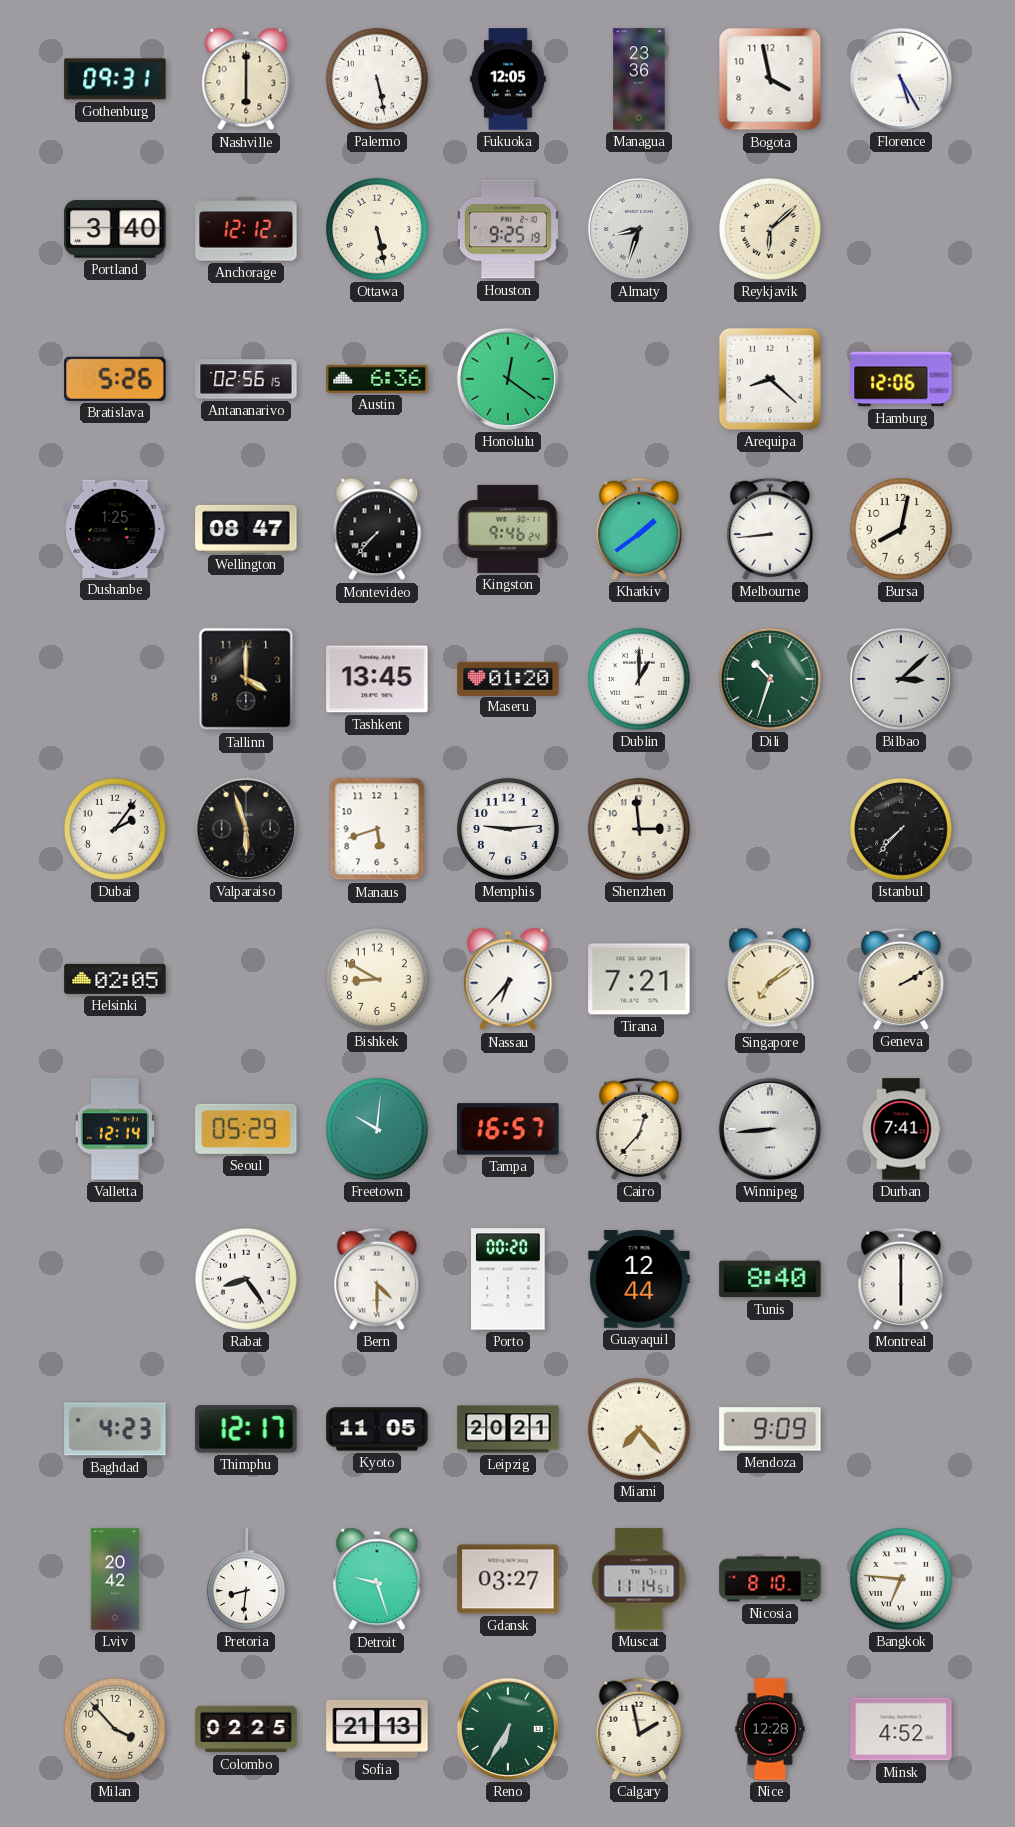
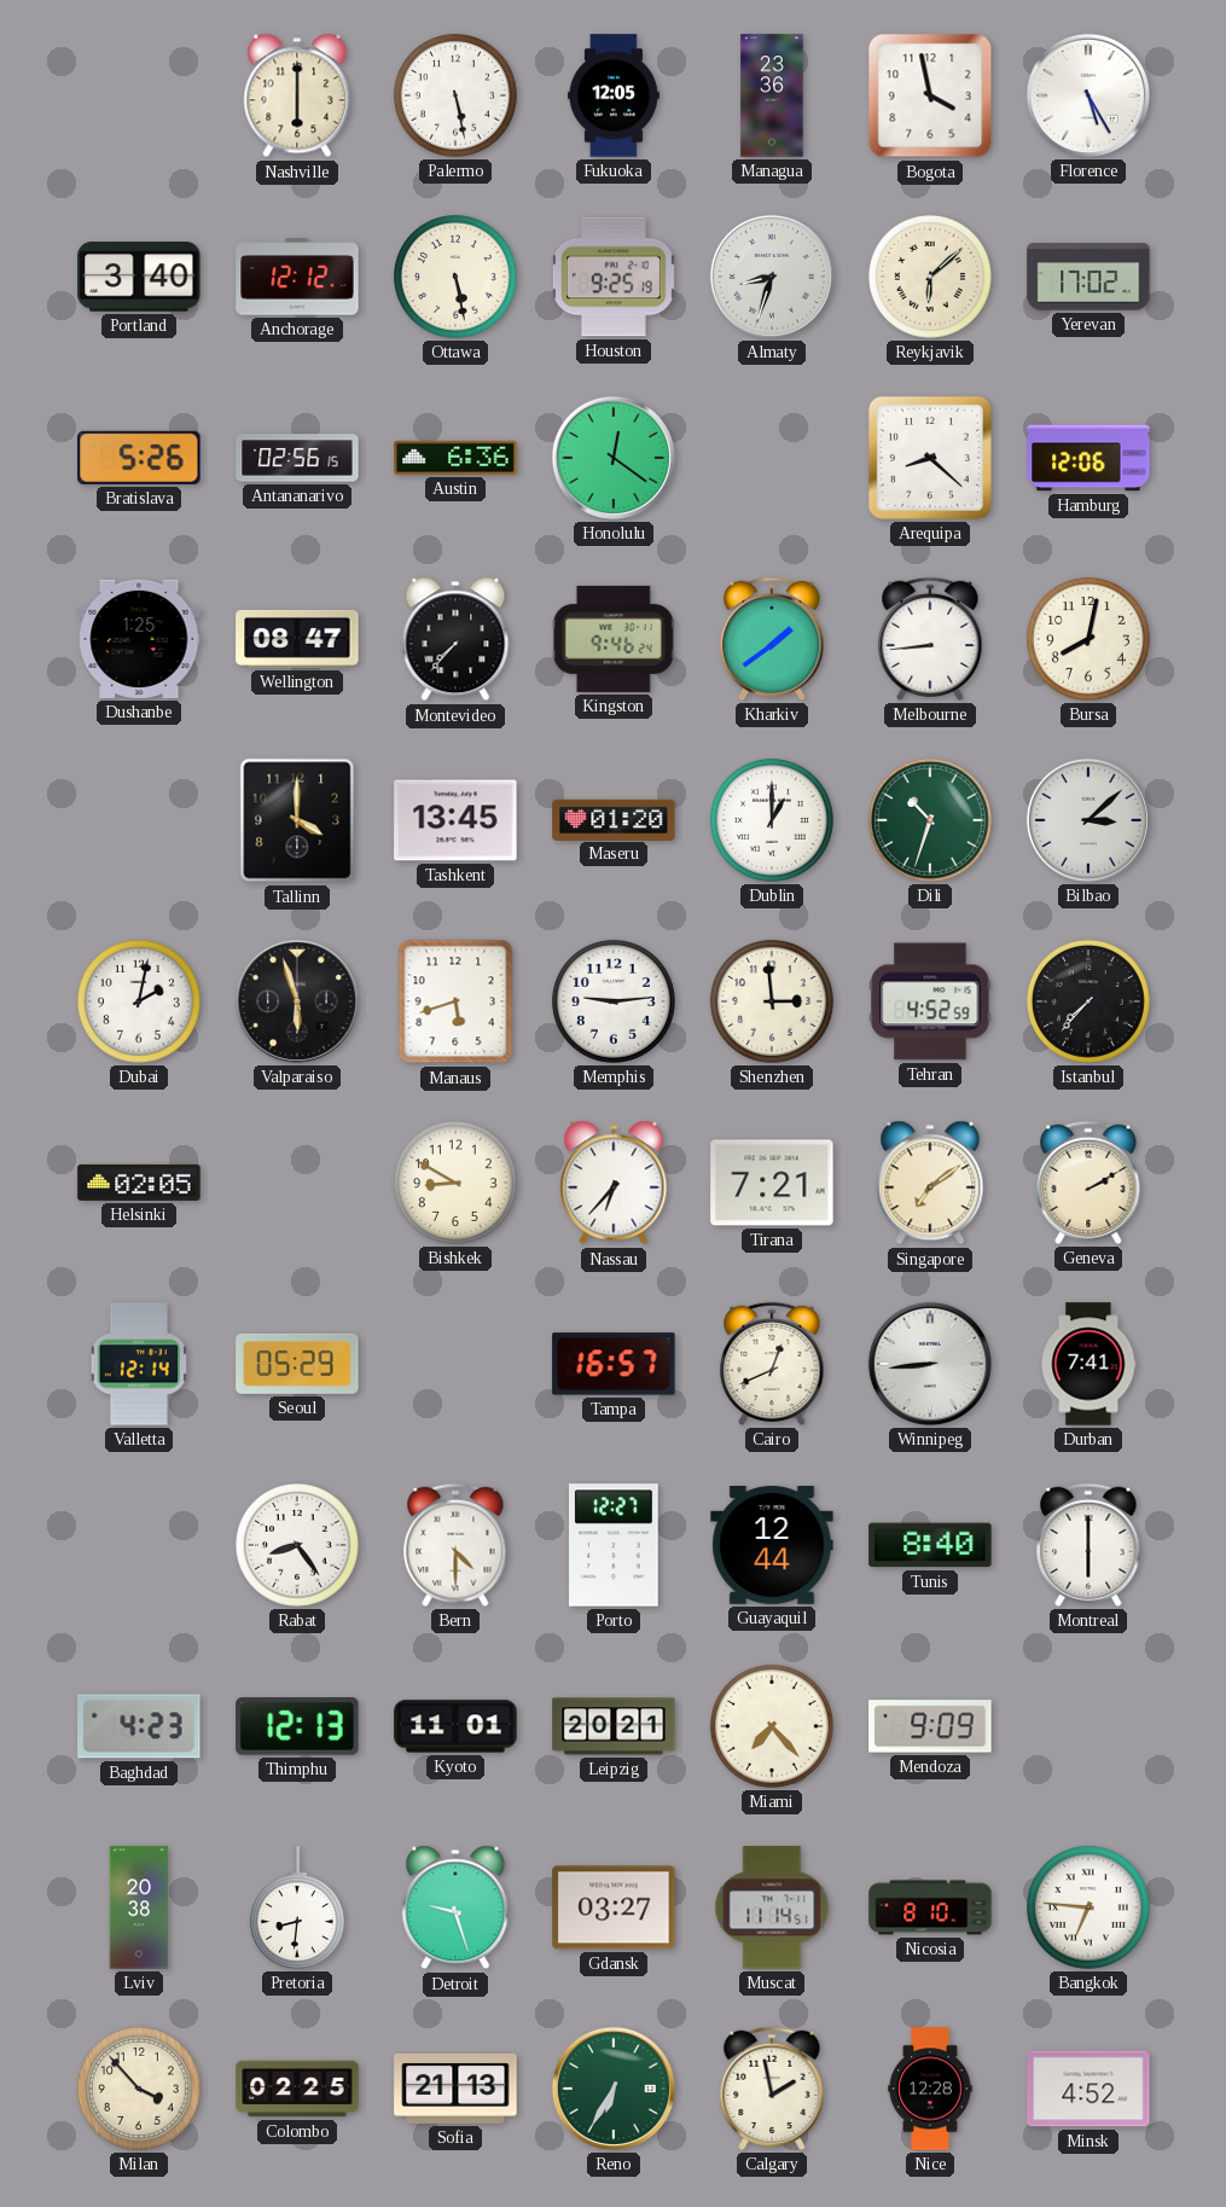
Gothenburg: 09:31 -> none
Yerevan: none -> 17:02
Dubai: 2:06 -> 2:02
Tehran: none -> 4:52
Freetown: 10:01 -> none
Cairo: 12:37 -> 12:41
Porto: 00:20 -> 12:27
Thimphu: 12:17 -> 12:13
Kyoto: 11:05 -> 11:01
Lviv: 20:42 -> 20:38
